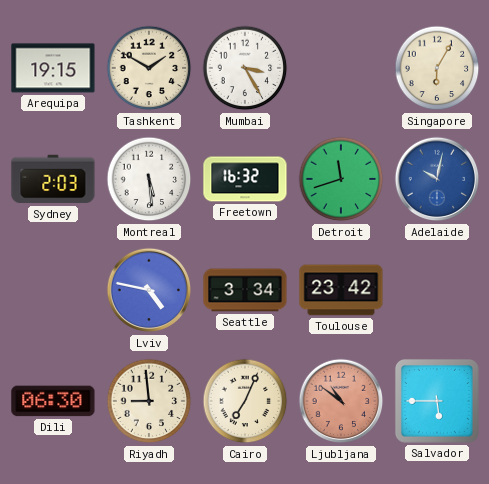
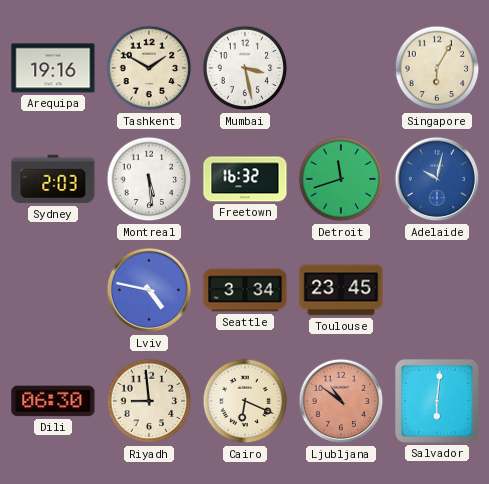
Arequipa: 19:15 -> 19:16
Mumbai: 3:25 -> 3:28
Toulouse: 23:42 -> 23:45
Cairo: 7:04 -> 6:19
Salvador: 5:45 -> 6:01
